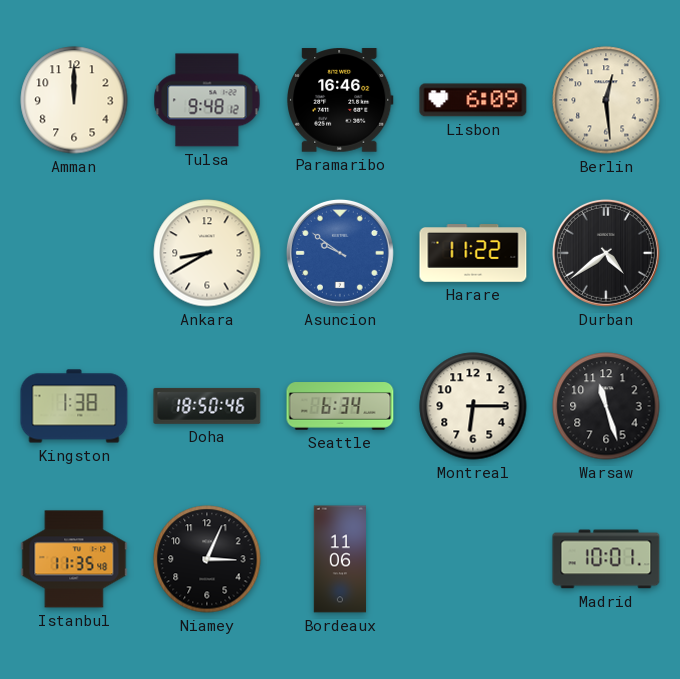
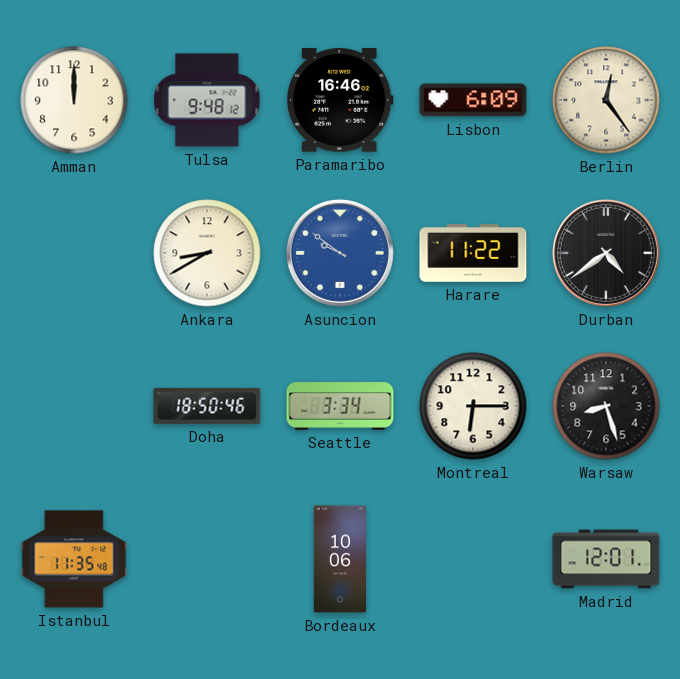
Berlin: 12:29 -> 12:24
Kingston: 1:38 -> none
Seattle: 6:34 -> 3:34
Warsaw: 11:27 -> 8:27
Niamey: 3:04 -> none
Bordeaux: 11:06 -> 10:06
Madrid: 10:01 -> 12:01
